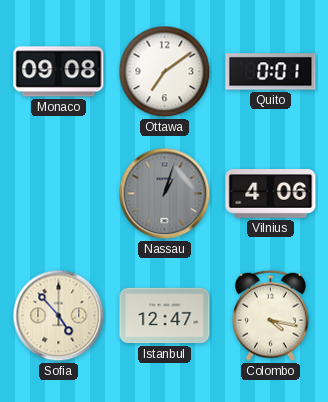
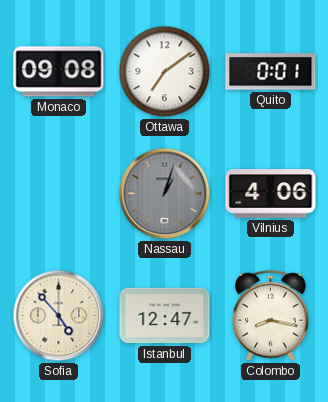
Colombo: 4:17 -> 8:17
